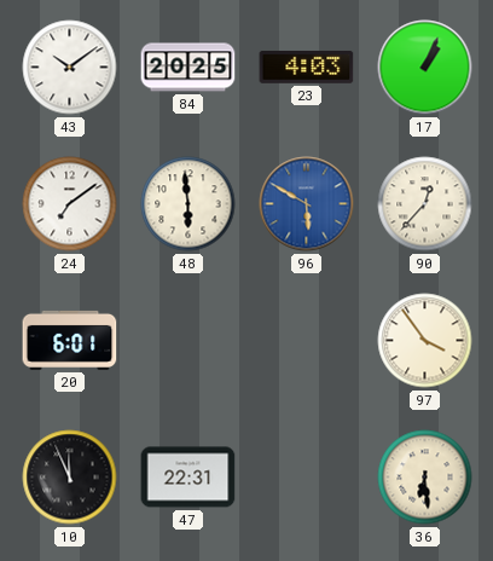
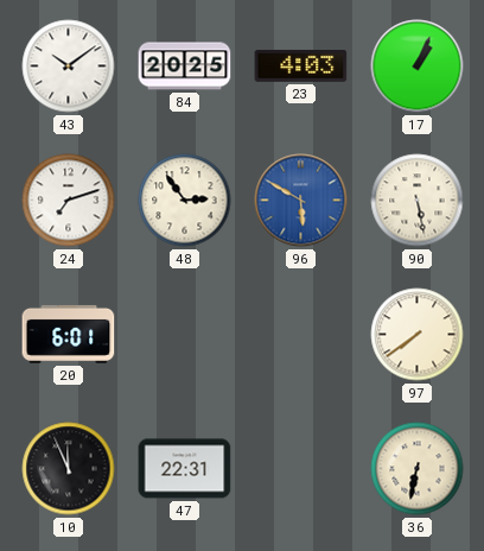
24: 7:09 -> 7:12
48: 5:59 -> 2:54
90: 12:37 -> 5:28
97: 3:54 -> 7:39
36: 6:29 -> 6:32
